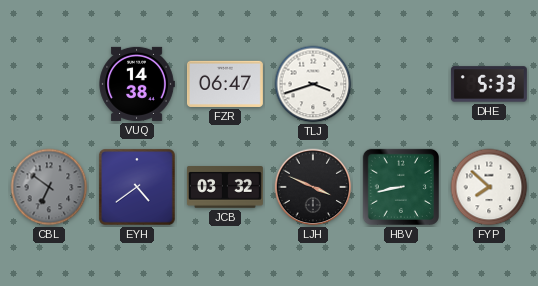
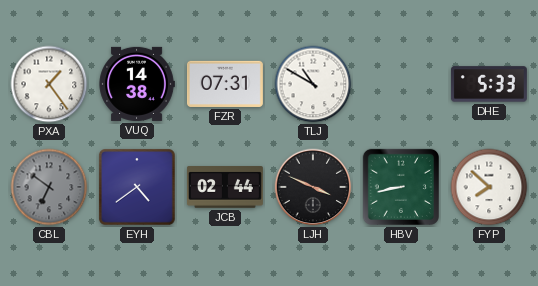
PXA: none -> 1:24
FZR: 06:47 -> 07:31
TLJ: 3:42 -> 10:50
JCB: 03:32 -> 02:44
